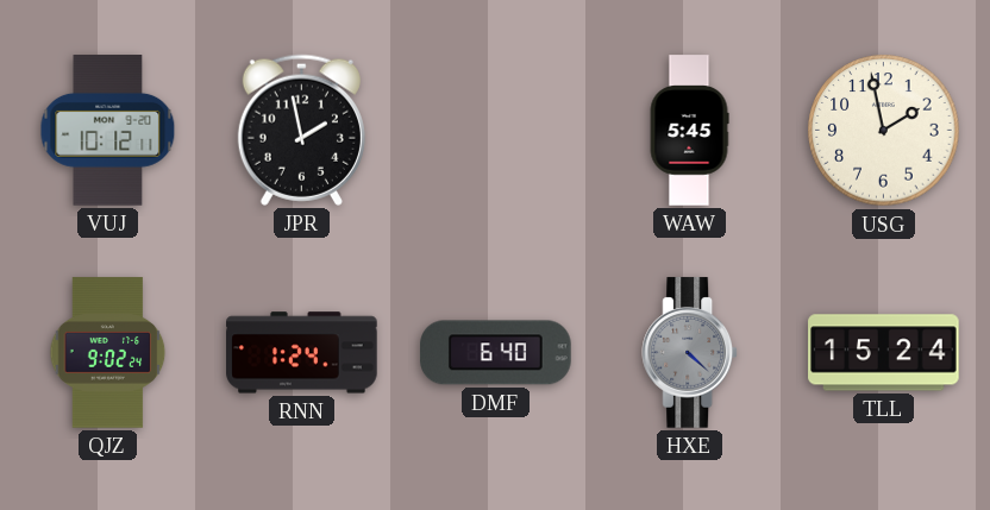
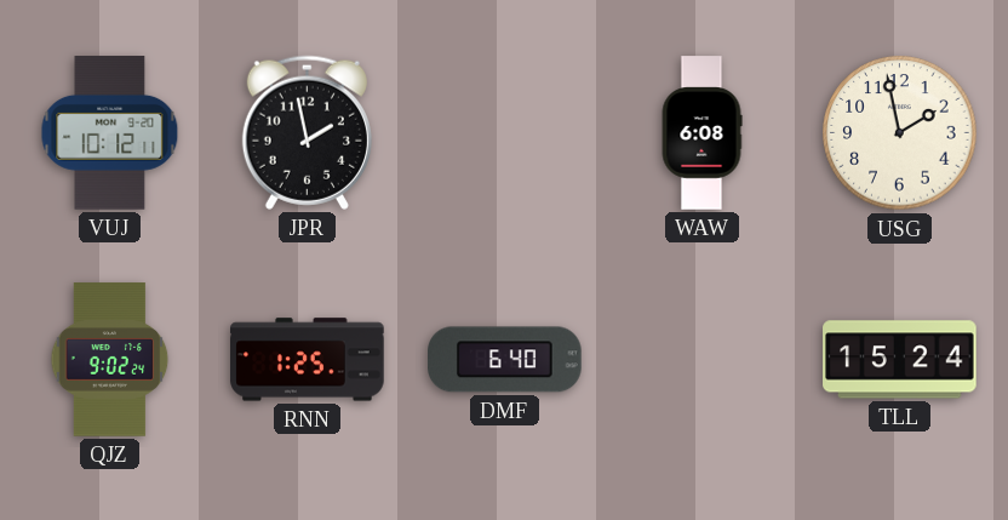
WAW: 5:45 -> 6:08
RNN: 1:24 -> 1:25
HXE: 4:22 -> none
